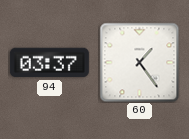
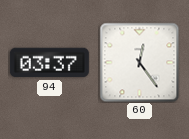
60: 1:24 -> 12:24
